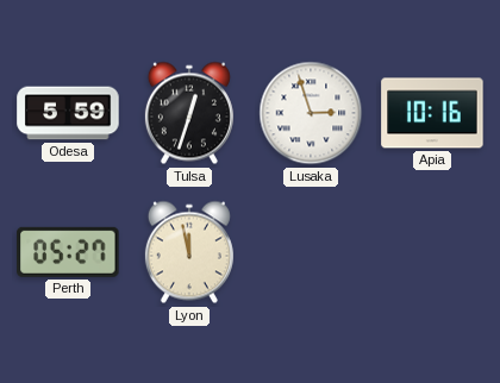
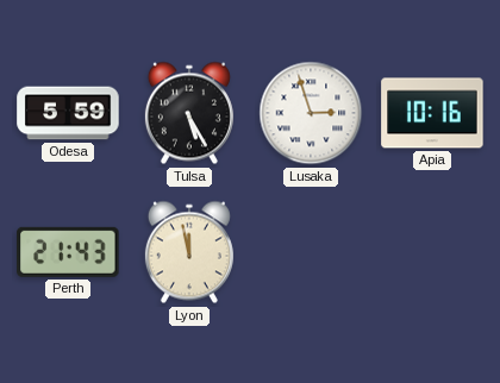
Tulsa: 12:33 -> 5:25
Perth: 05:27 -> 21:43
